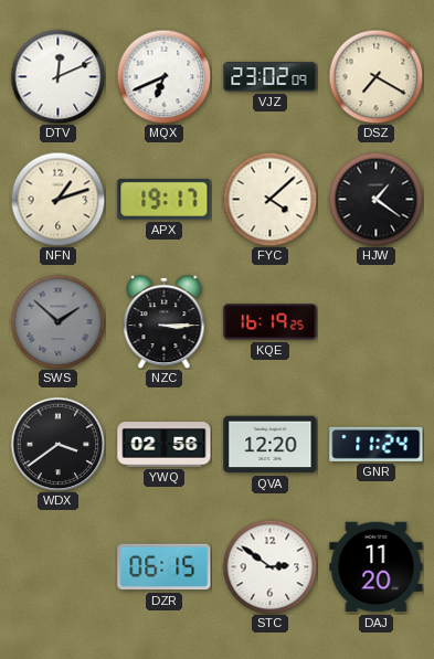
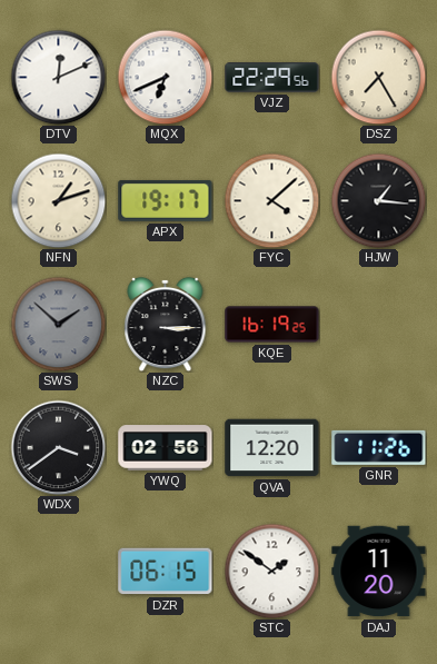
VJZ: 23:02 -> 22:29
DSZ: 7:20 -> 7:25
HJW: 1:21 -> 1:16
GNR: 11:24 -> 11:26
STC: 2:51 -> 1:51
